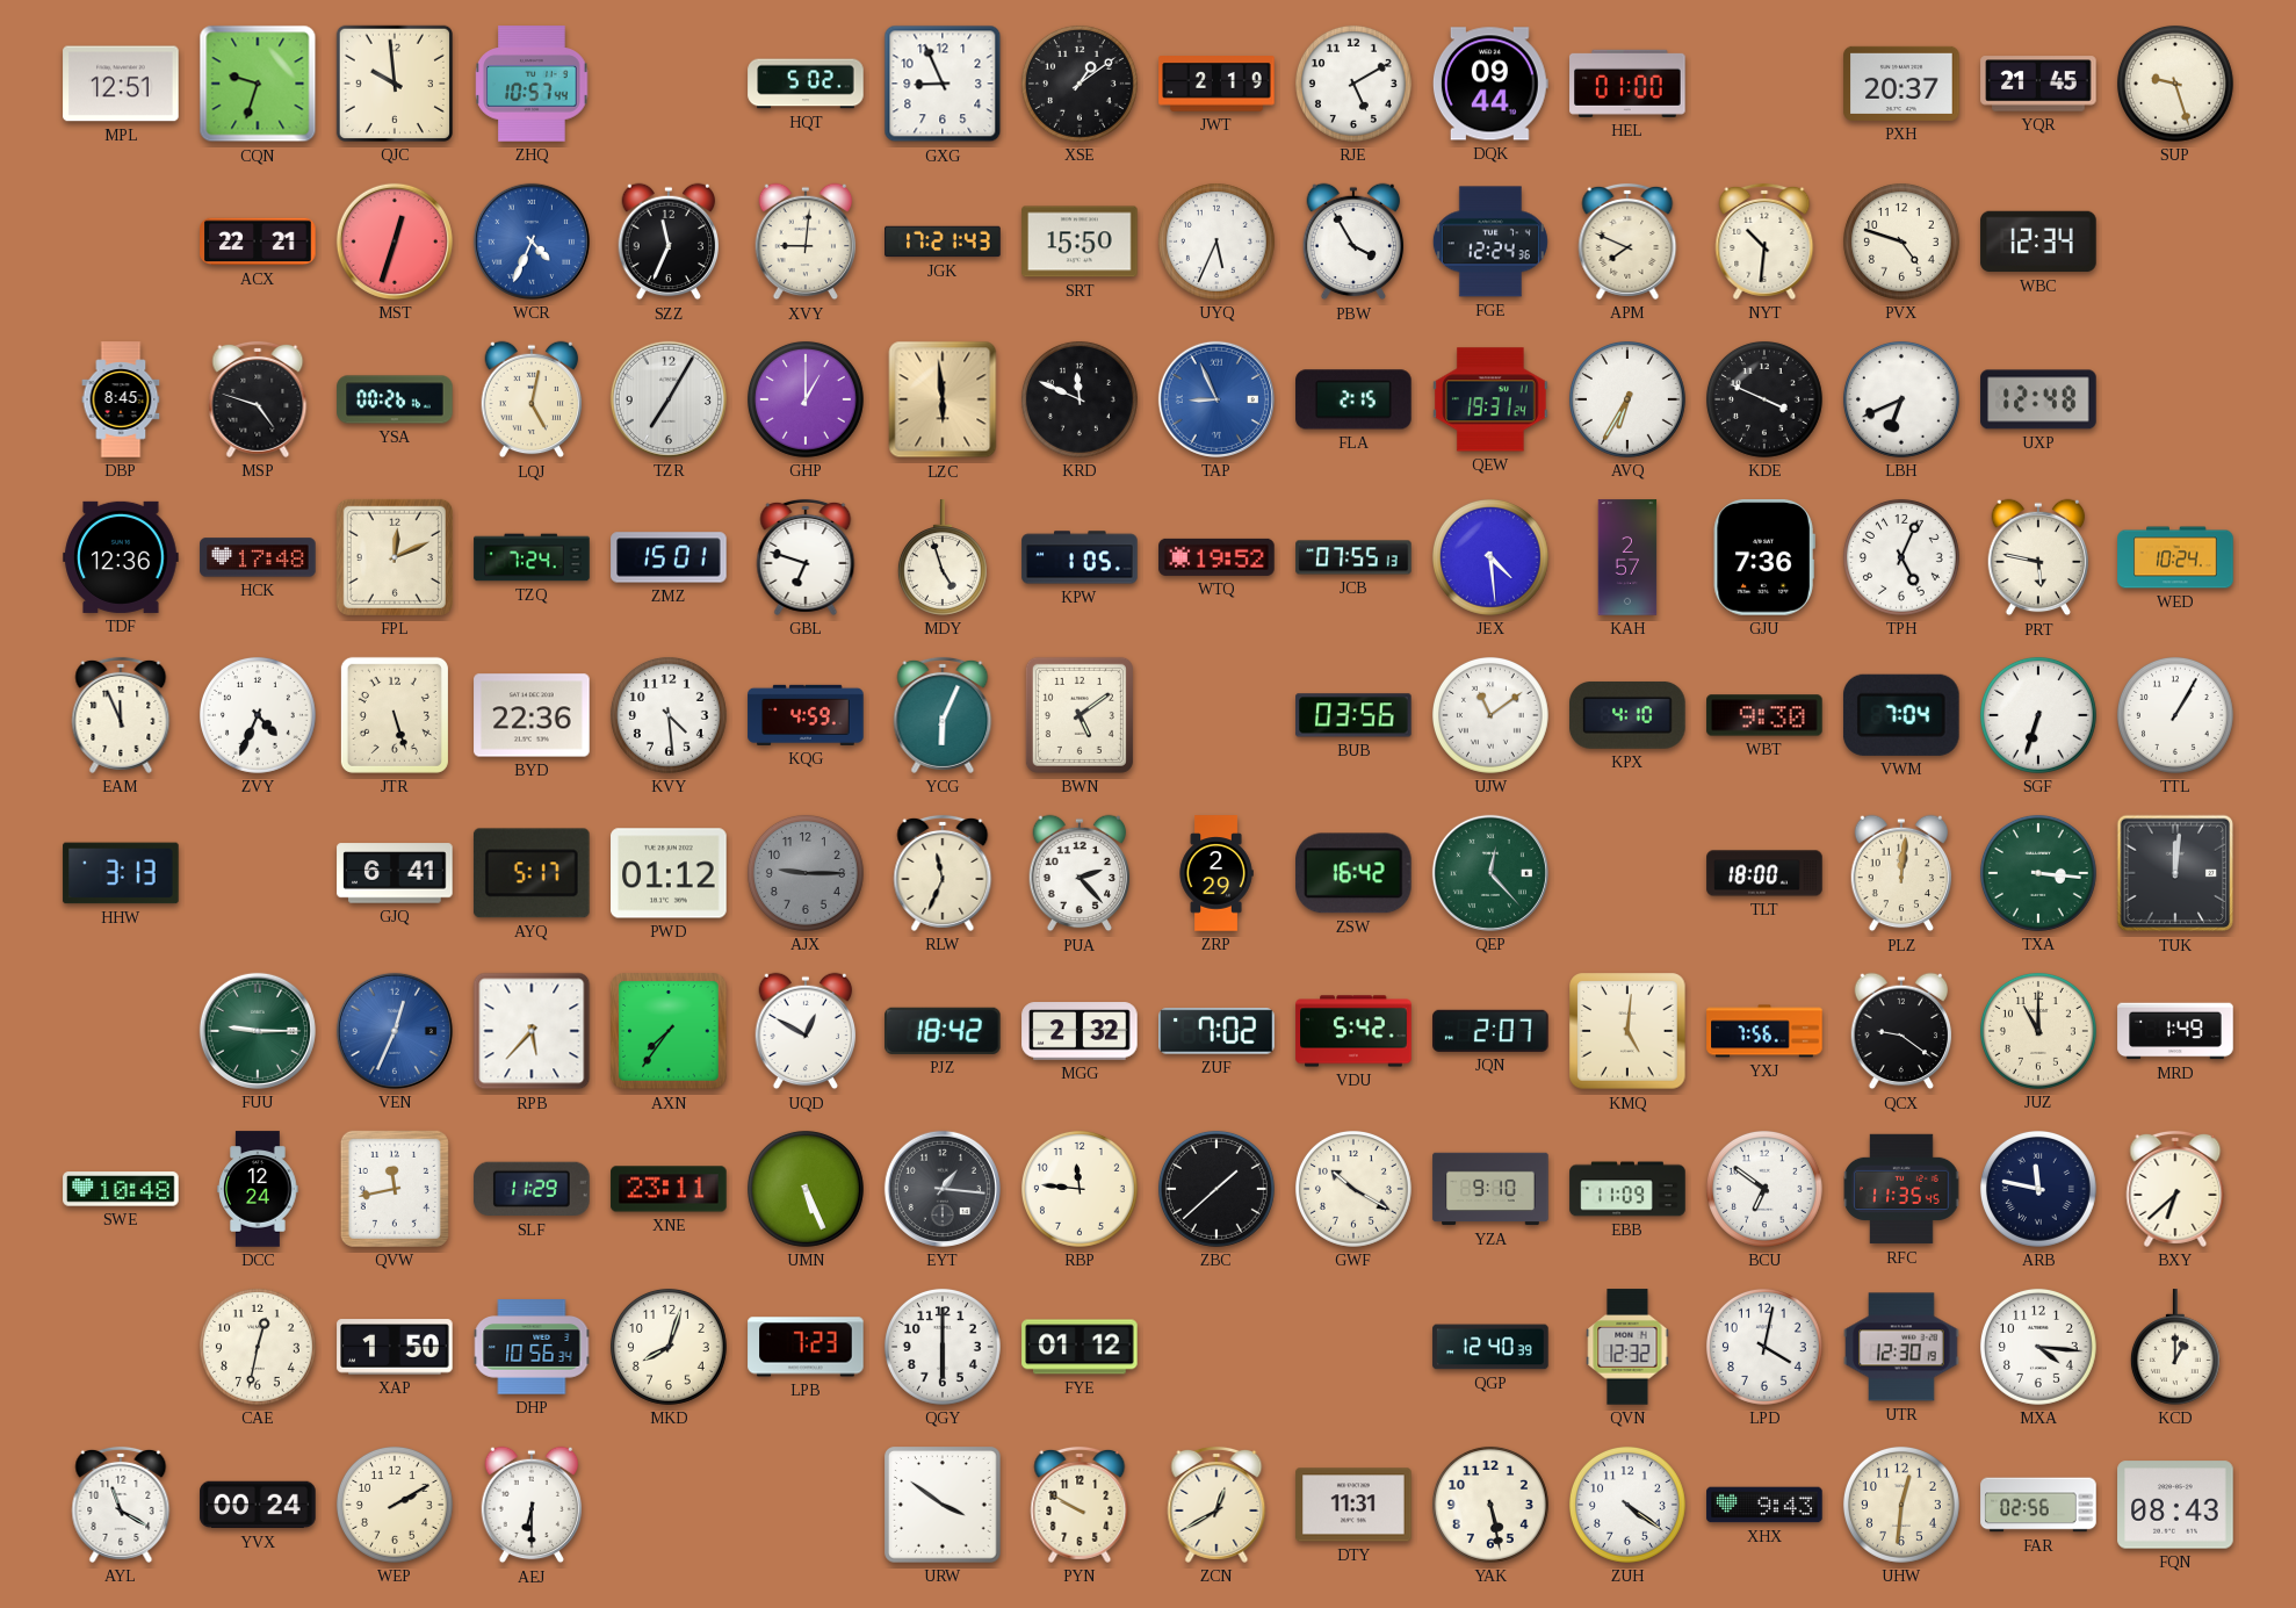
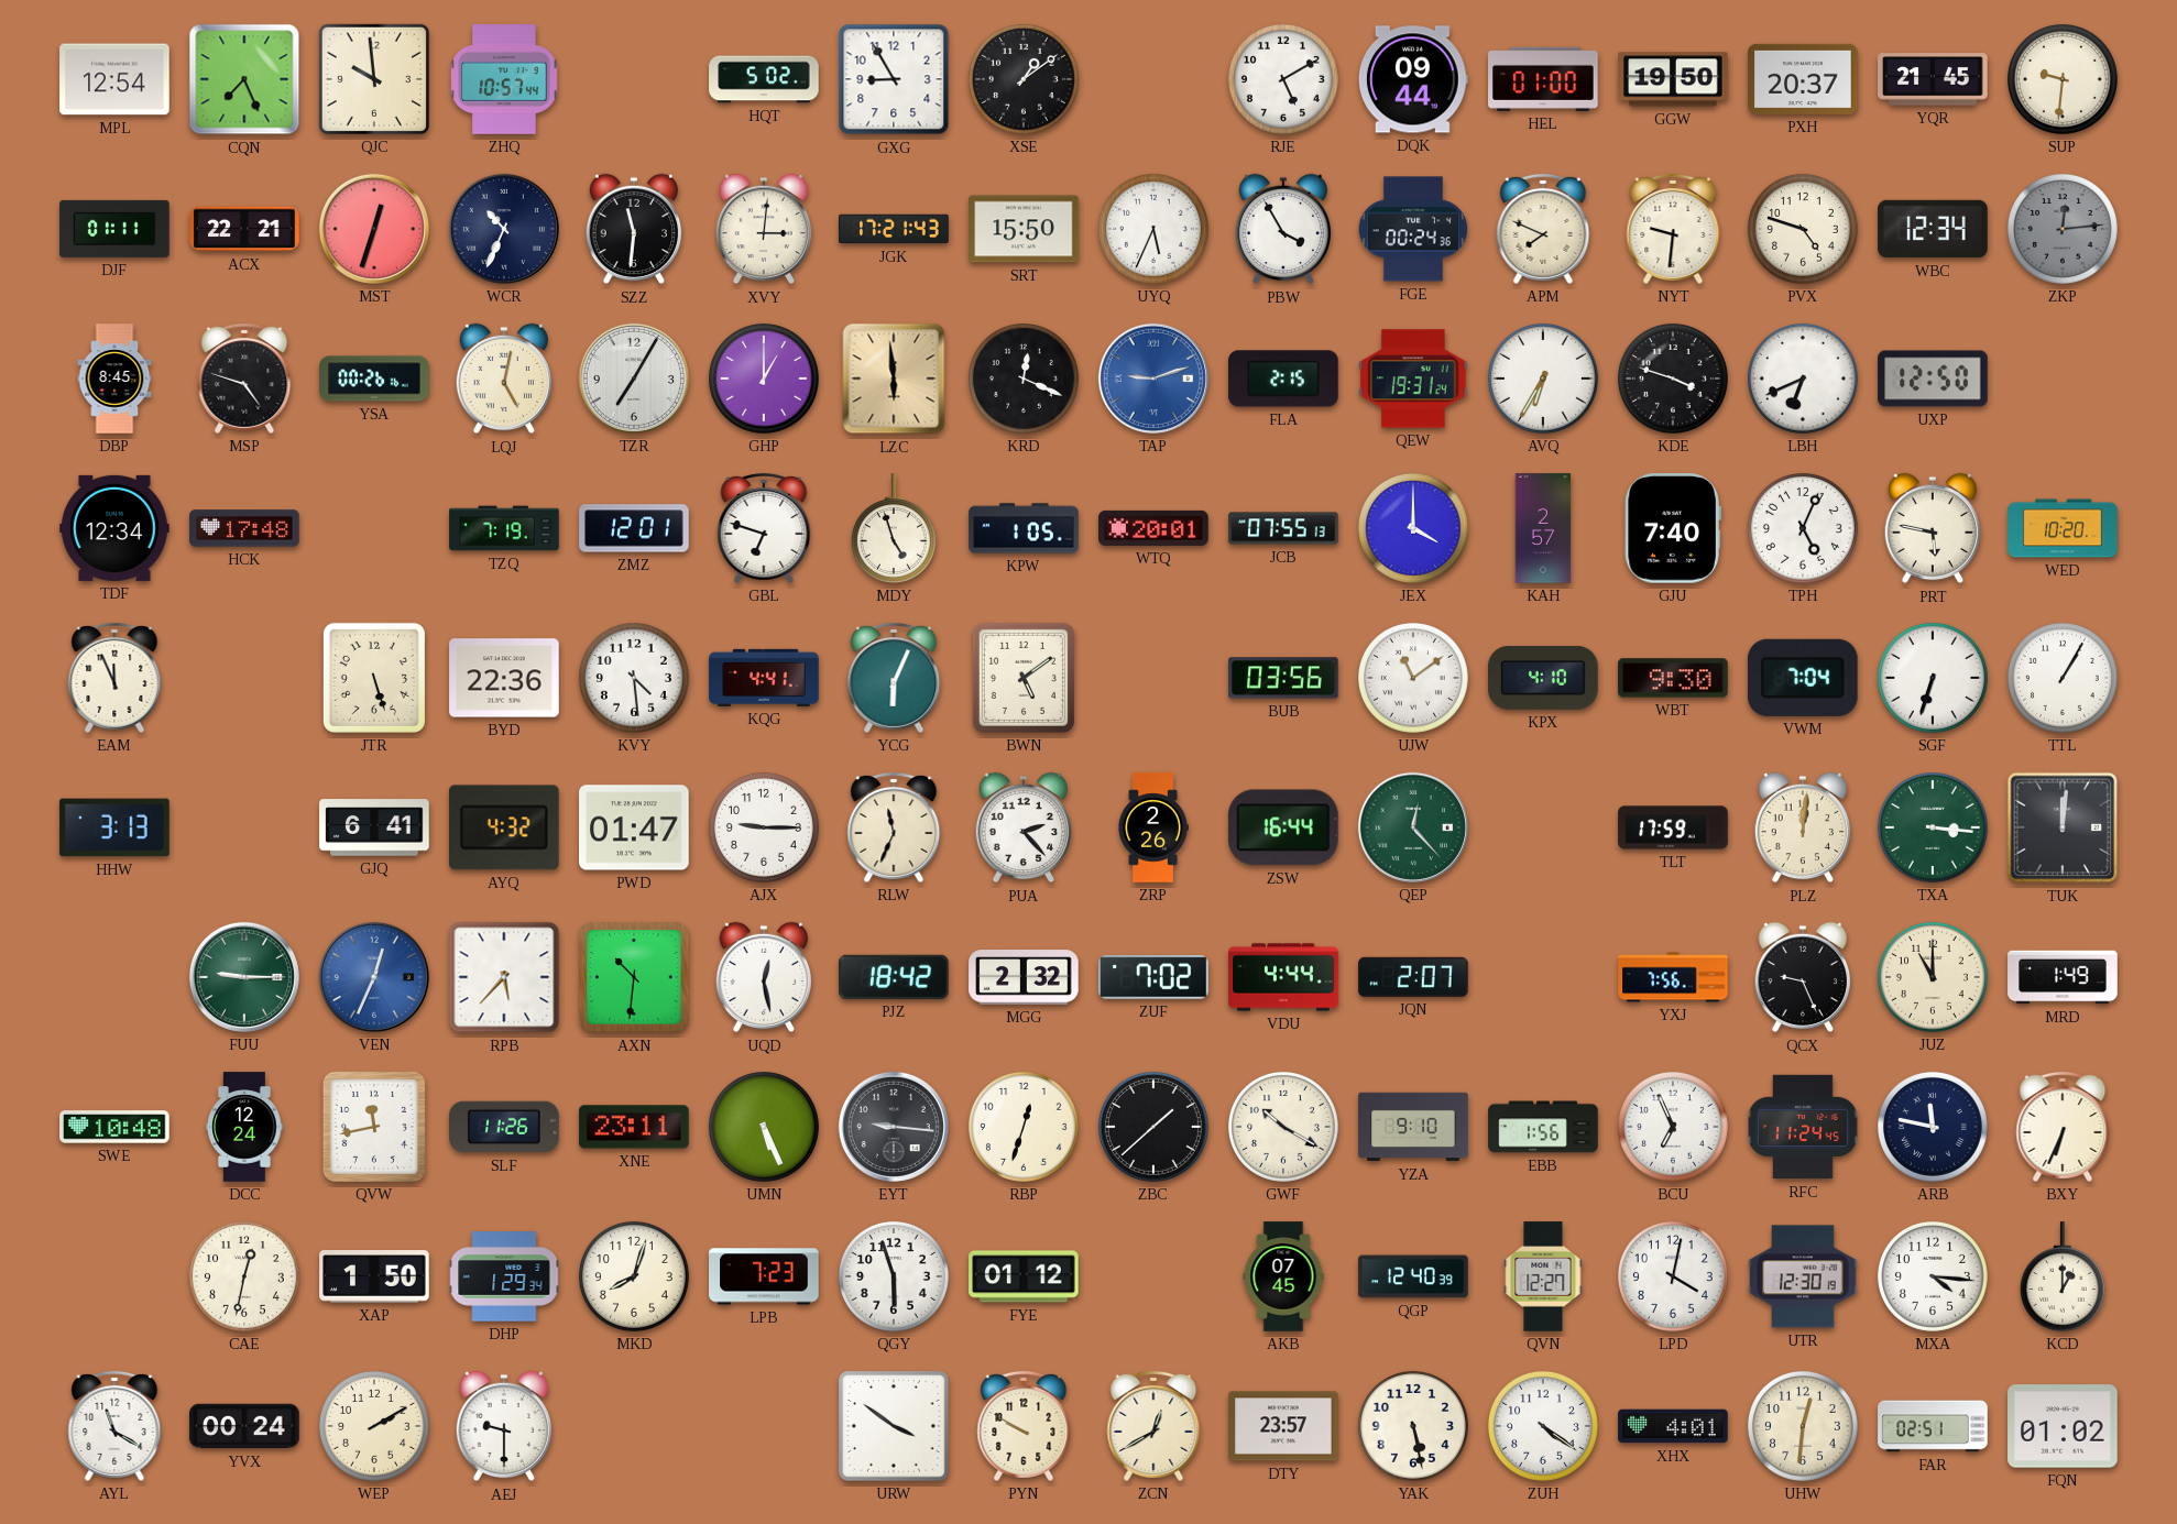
MPL: 12:51 -> 12:54
CQN: 9:33 -> 7:26
GXG: 8:56 -> 8:55
JWT: 2:19 -> none
GGW: none -> 19:50
SUP: 9:27 -> 9:31
DJF: none -> 01:11
WCR: 4:34 -> 10:34
WCR dial: blue -> navy
SZZ: 11:34 -> 11:31
XVY: 9:01 -> 3:01
FGE: 12:24 -> 00:24
NYT: 10:31 -> 9:31
ZKP: none -> 12:14
KRD: 11:49 -> 12:19
TAP: 8:56 -> 9:12
KDE: 3:49 -> 3:48
UXP: 12:48 -> 12:50
TDF: 12:36 -> 12:34
FPL: 12:11 -> none
TZQ: 7:24 -> 7:19
ZMZ: 15:01 -> 12:01
WTQ: 19:52 -> 20:01
JEX: 4:29 -> 4:00
GJU: 7:36 -> 7:40
WED: 10:24 -> 10:20
ZVY: 4:34 -> none
KQG: 4:59 -> 4:41
AYQ: 5:17 -> 4:32
PWD: 01:12 -> 01:47
AJX dial: grey -> white
ZRP: 2:29 -> 2:26
ZSW: 16:42 -> 16:44
TLT: 18:00 -> 17:59
AXN: 7:36 -> 10:31
UQD: 12:50 -> 12:28
VDU: 5:42 -> 4:44
KMQ: 5:01 -> none
QCX: 9:21 -> 9:26
SLF: 11:29 -> 11:26
EYT: 1:16 -> 9:16
RBP: 11:46 -> 12:33
EBB: 11:09 -> 1:56
BCU: 6:51 -> 6:56
RFC: 11:35 -> 11:24
BXY: 6:38 -> 6:34
DHP: 10:56 -> 1:29
QGY: 6:00 -> 5:57
AKB: none -> 07:45
QVN: 12:32 -> 12:27
AEJ: 6:30 -> 9:30
DTY: 11:31 -> 23:57
XHX: 9:43 -> 4:01
FAR: 02:56 -> 02:51
FQN: 08:43 -> 01:02
